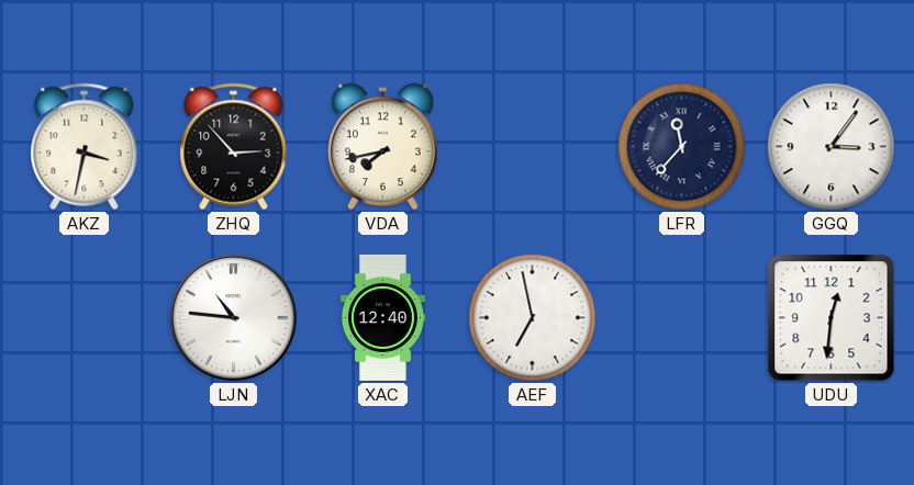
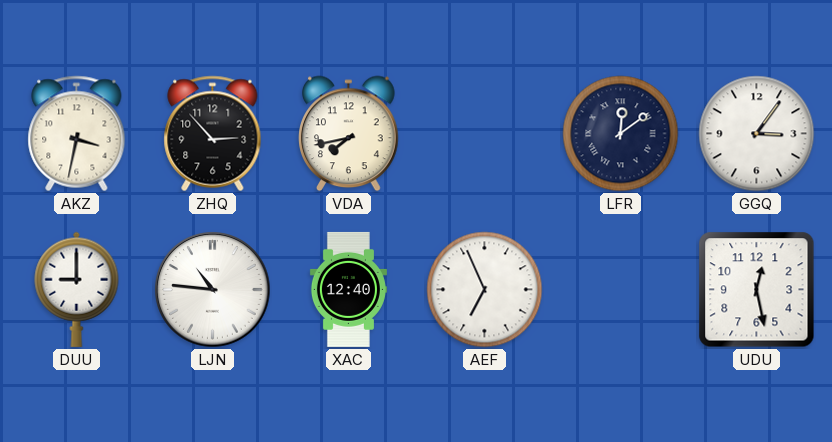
LFR: 11:37 -> 12:09
DUU: none -> 9:00
AEF: 6:58 -> 6:56
UDU: 12:31 -> 12:28
